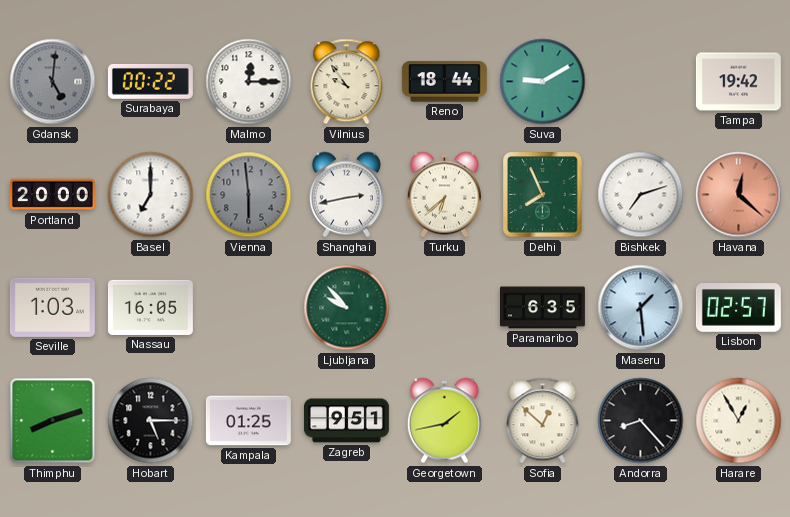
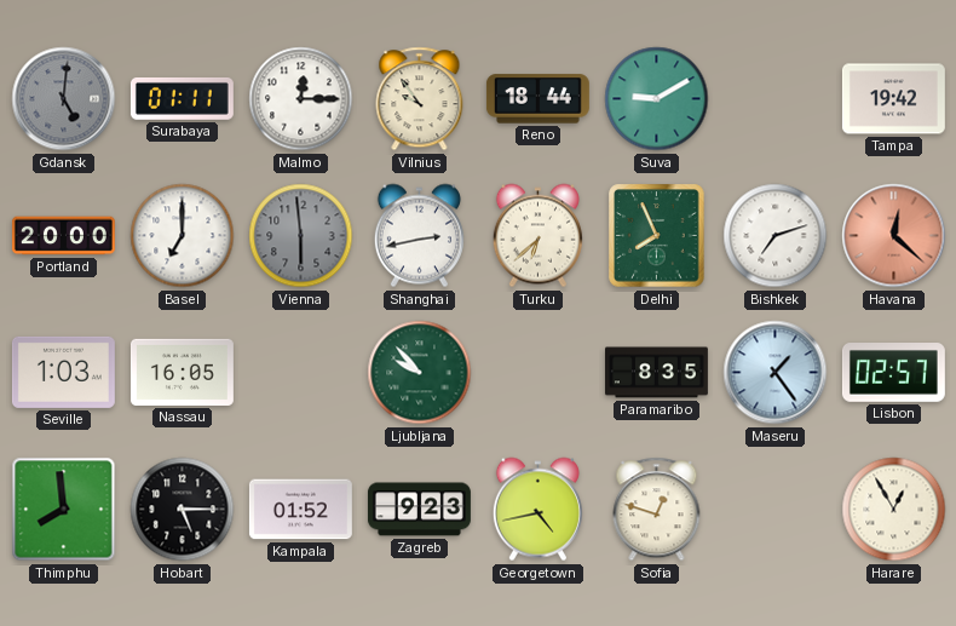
Surabaya: 00:22 -> 01:11
Paramaribo: 6:35 -> 8:35
Maseru: 1:29 -> 1:24
Thimphu: 8:12 -> 7:59
Kampala: 01:25 -> 01:52
Zagreb: 9:51 -> 9:23
Georgetown: 1:43 -> 4:43
Sofia: 12:52 -> 12:48
Andorra: 8:23 -> none
